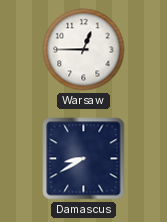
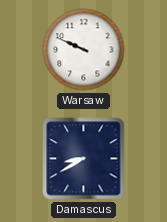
Warsaw: 12:45 -> 9:49
